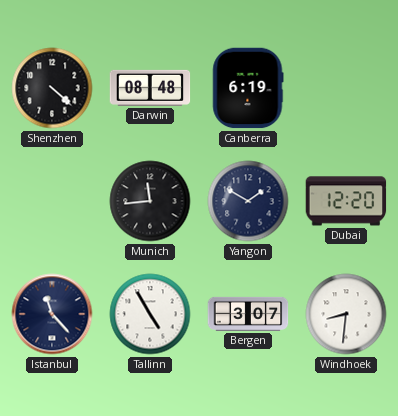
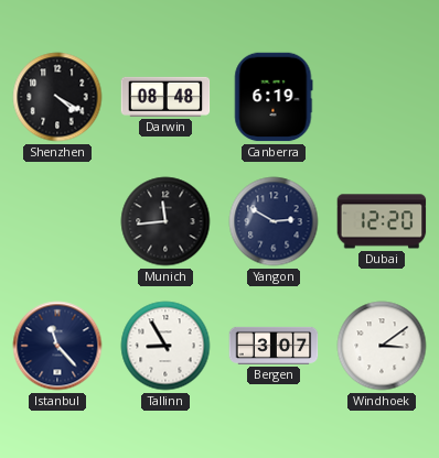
Shenzhen: 4:22 -> 4:20
Yangon: 1:50 -> 2:50
Tallinn: 4:55 -> 8:55
Windhoek: 8:31 -> 3:09
